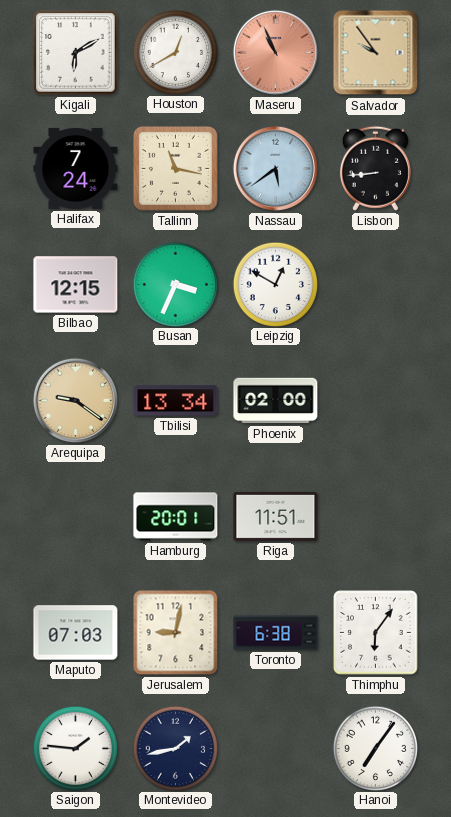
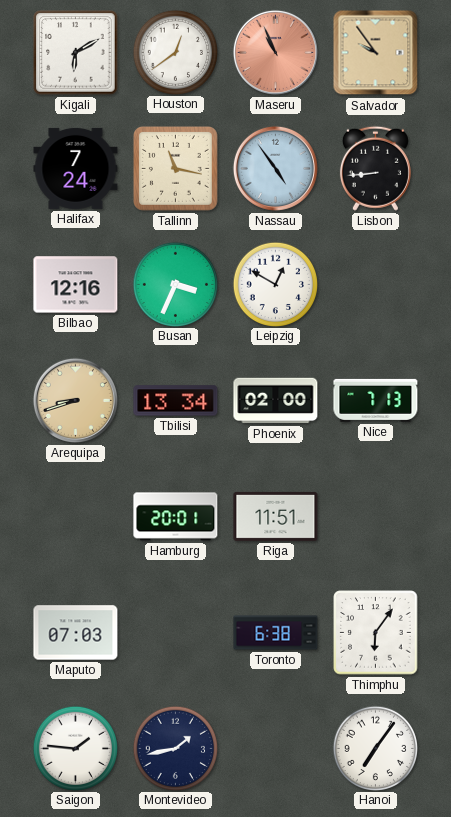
Houston: 12:40 -> 12:39
Nassau: 5:39 -> 4:54
Bilbao: 12:15 -> 12:16
Arequipa: 9:21 -> 8:42
Nice: none -> 7:13
Jerusalem: 9:02 -> none
